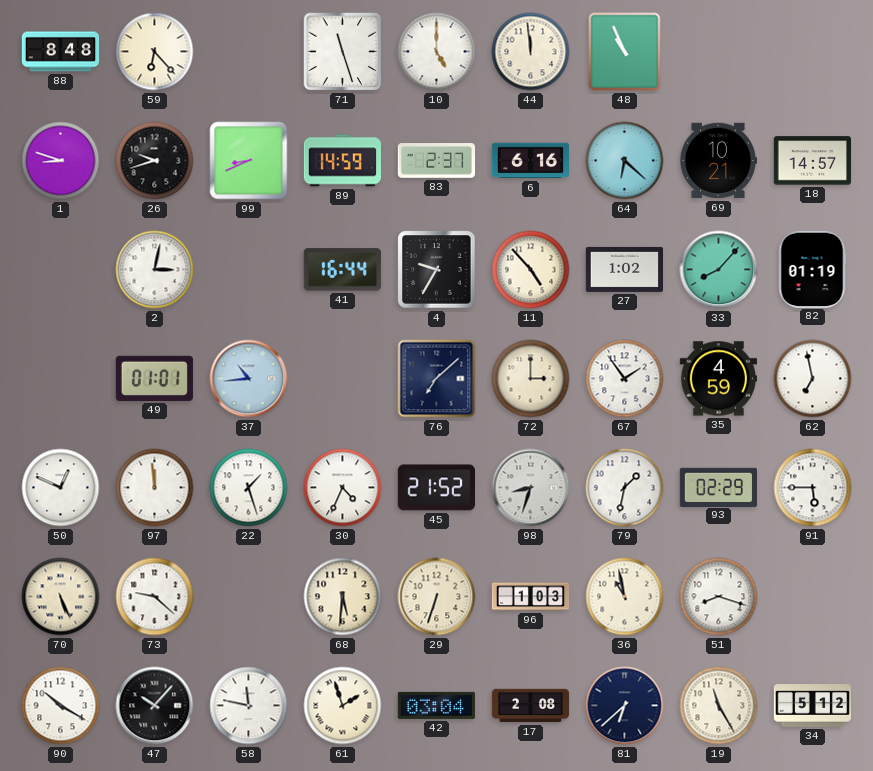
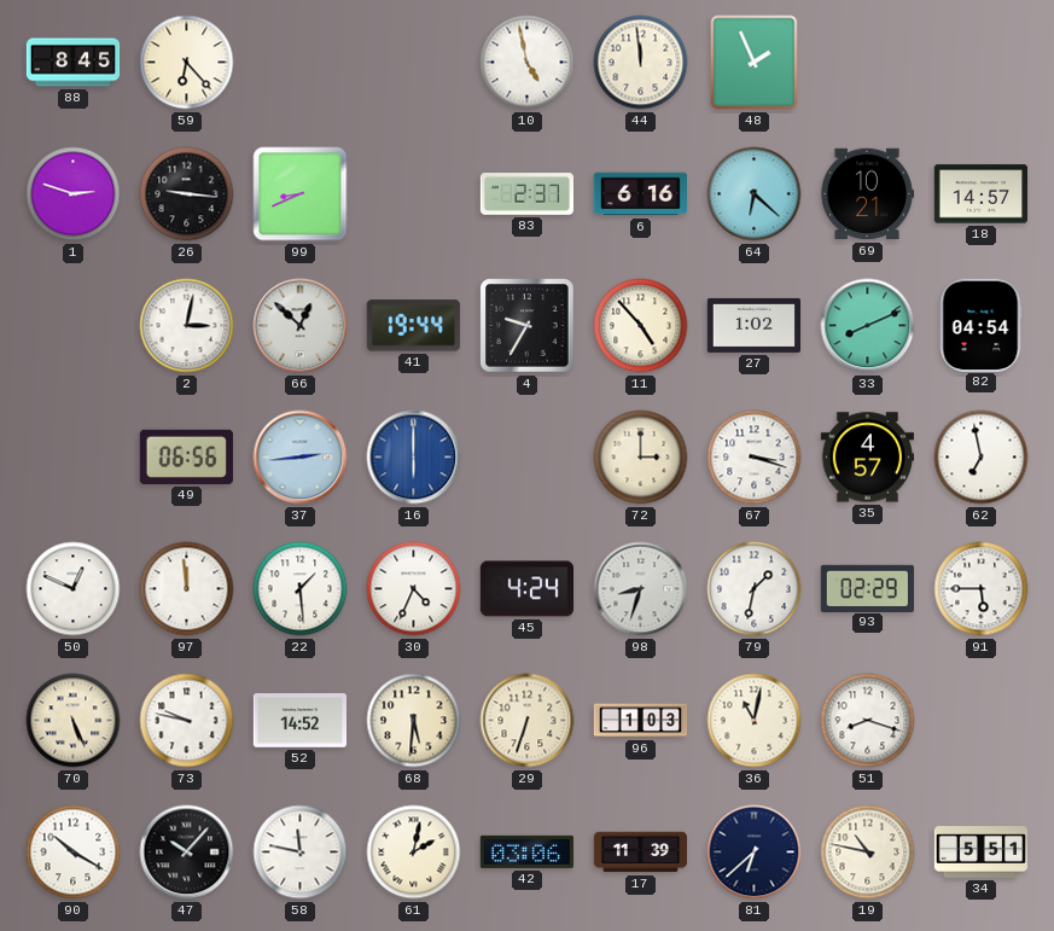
88: 8:48 -> 8:45
71: 11:27 -> none
10: 5:00 -> 4:58
48: 10:56 -> 1:56
1: 8:48 -> 2:48
26: 9:42 -> 9:16
89: 14:59 -> none
66: none -> 12:52
41: 16:44 -> 19:44
33: 8:07 -> 8:11
82: 01:19 -> 04:54
49: 01:01 -> 06:56
37: 10:44 -> 2:44
16: none -> 6:00
76: 7:08 -> none
67: 1:54 -> 3:18
35: 4:59 -> 4:57
22: 1:27 -> 1:29
45: 21:52 -> 4:24
73: 9:22 -> 9:47
52: none -> 14:52
36: 10:58 -> 11:02
61: 1:57 -> 2:02
42: 03:04 -> 03:06
17: 2:08 -> 11:39
19: 11:25 -> 10:47
34: 5:12 -> 5:51
